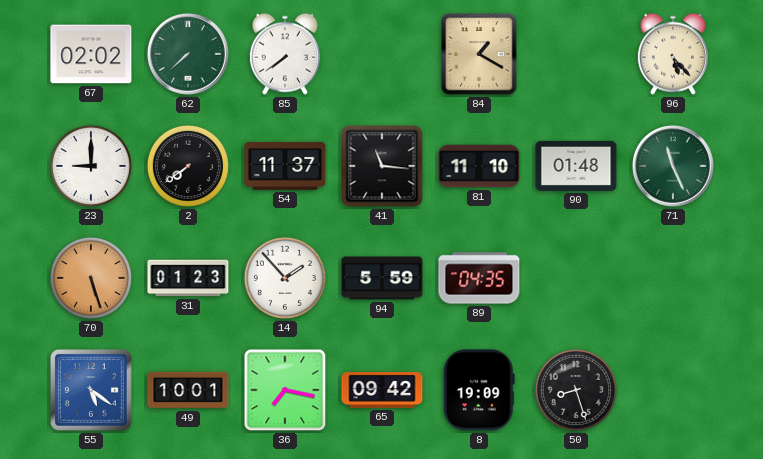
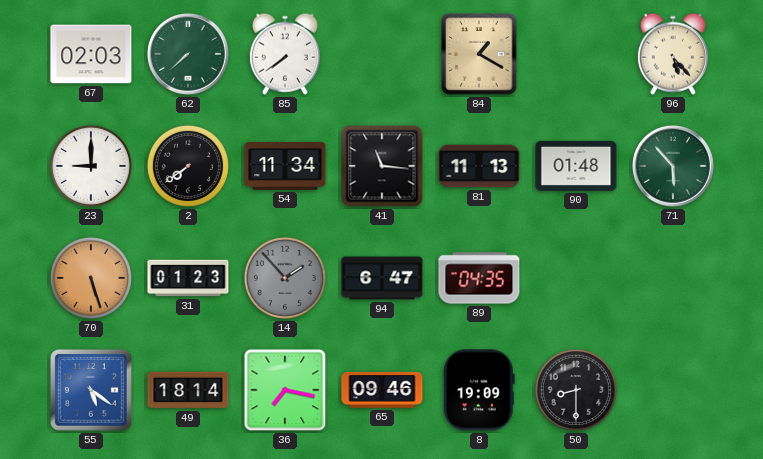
67: 02:02 -> 02:03
54: 11:37 -> 11:34
81: 11:10 -> 11:13
71: 11:26 -> 5:53
14 dial: white -> grey
94: 5:59 -> 6:47
49: 10:01 -> 18:14
65: 09:42 -> 09:46
50: 8:27 -> 8:30
